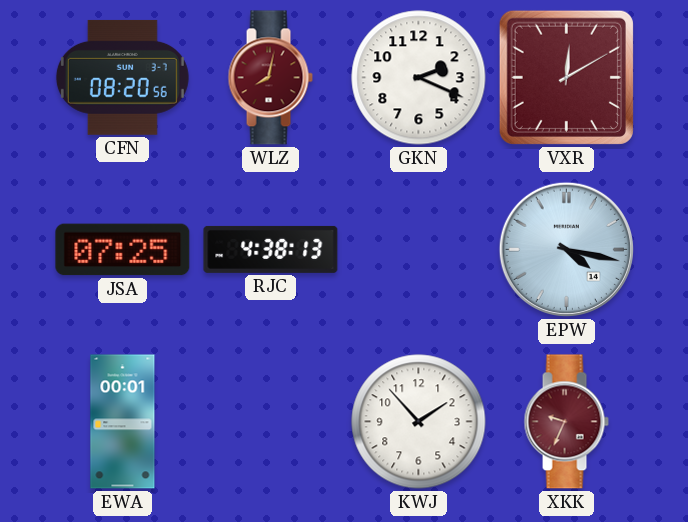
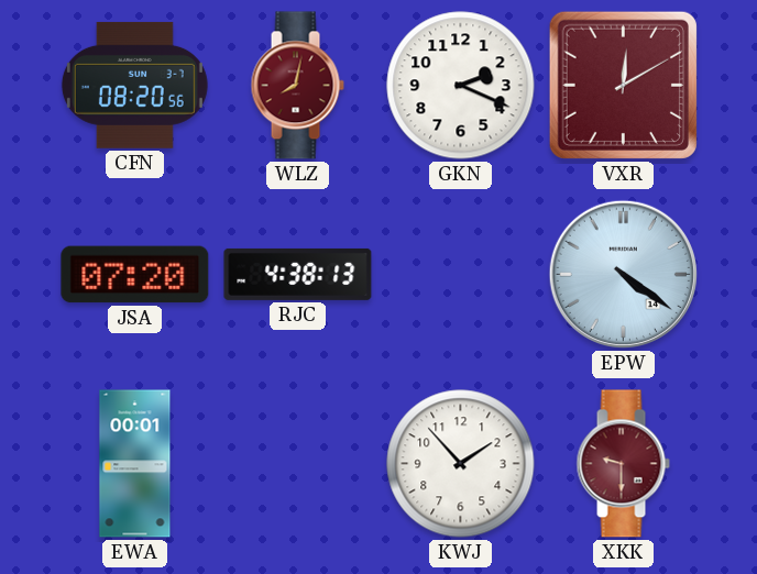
JSA: 07:25 -> 07:20
EPW: 4:17 -> 4:21
XKK: 9:34 -> 9:30
